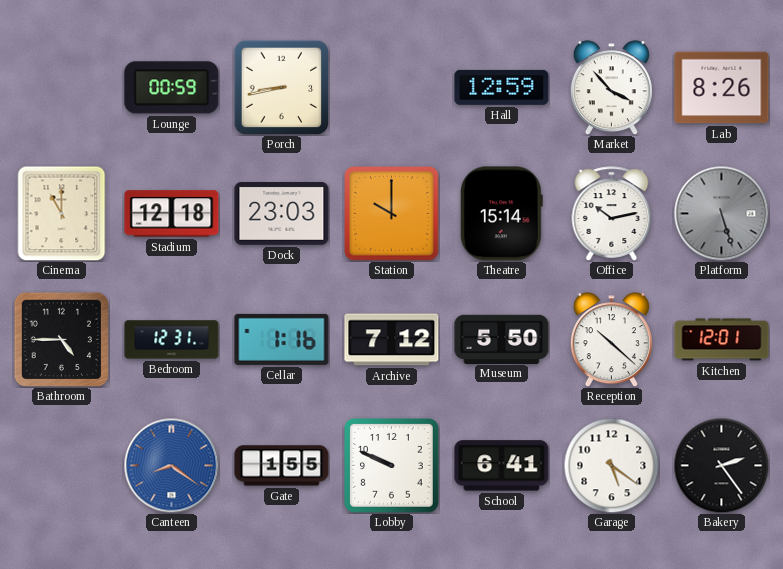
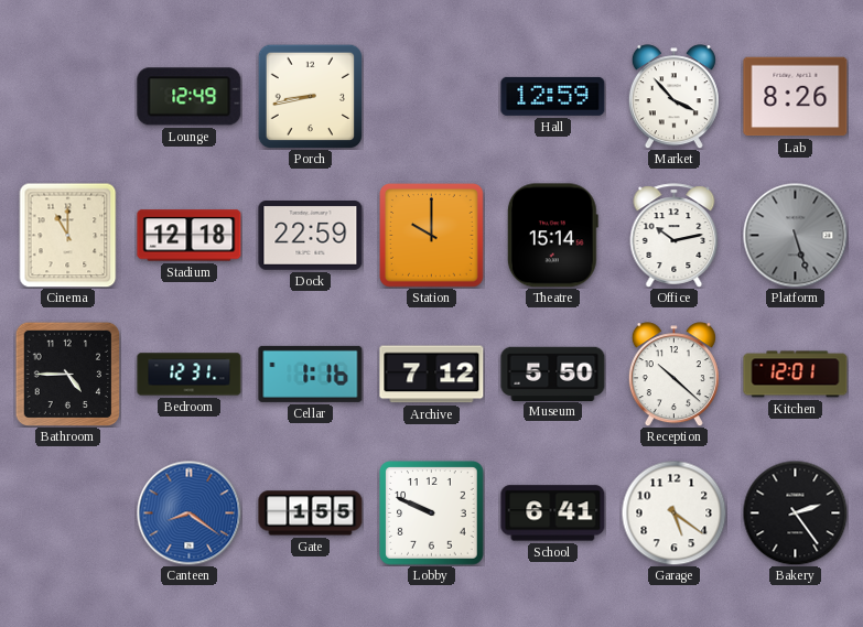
Lounge: 00:59 -> 12:49
Dock: 23:03 -> 22:59
